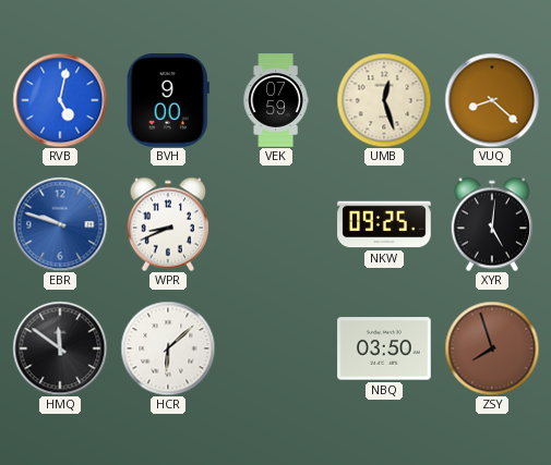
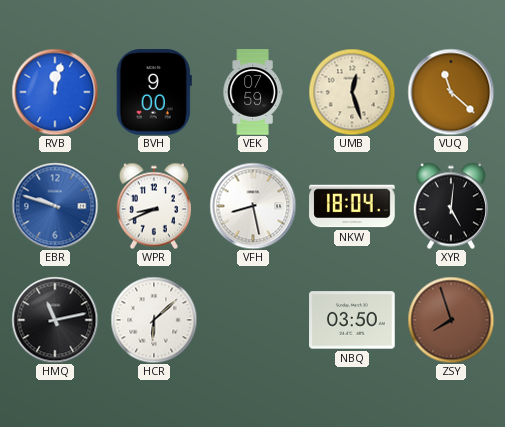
RVB: 5:02 -> 12:02
VUQ: 8:22 -> 11:22
VFH: none -> 8:28
NKW: 09:25 -> 18:04
HMQ: 11:51 -> 11:13
